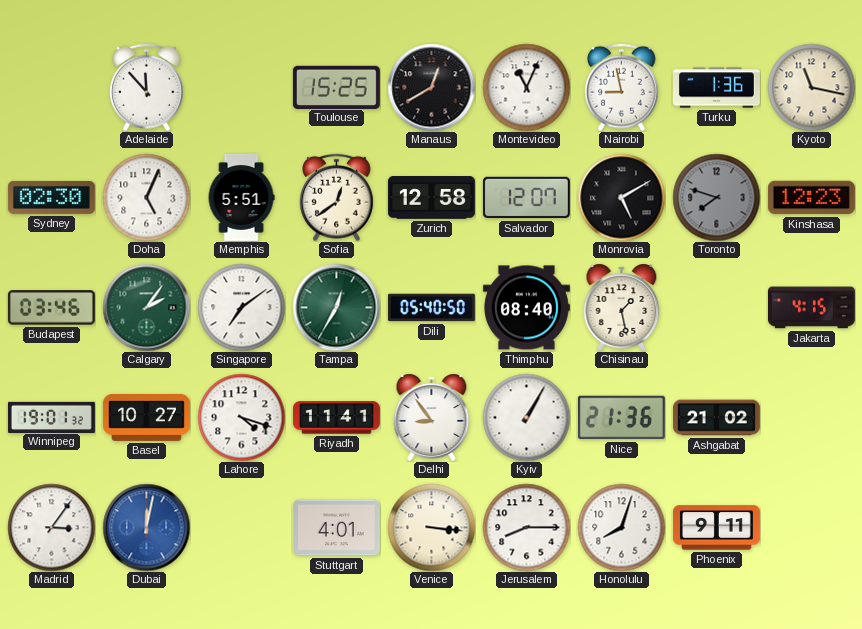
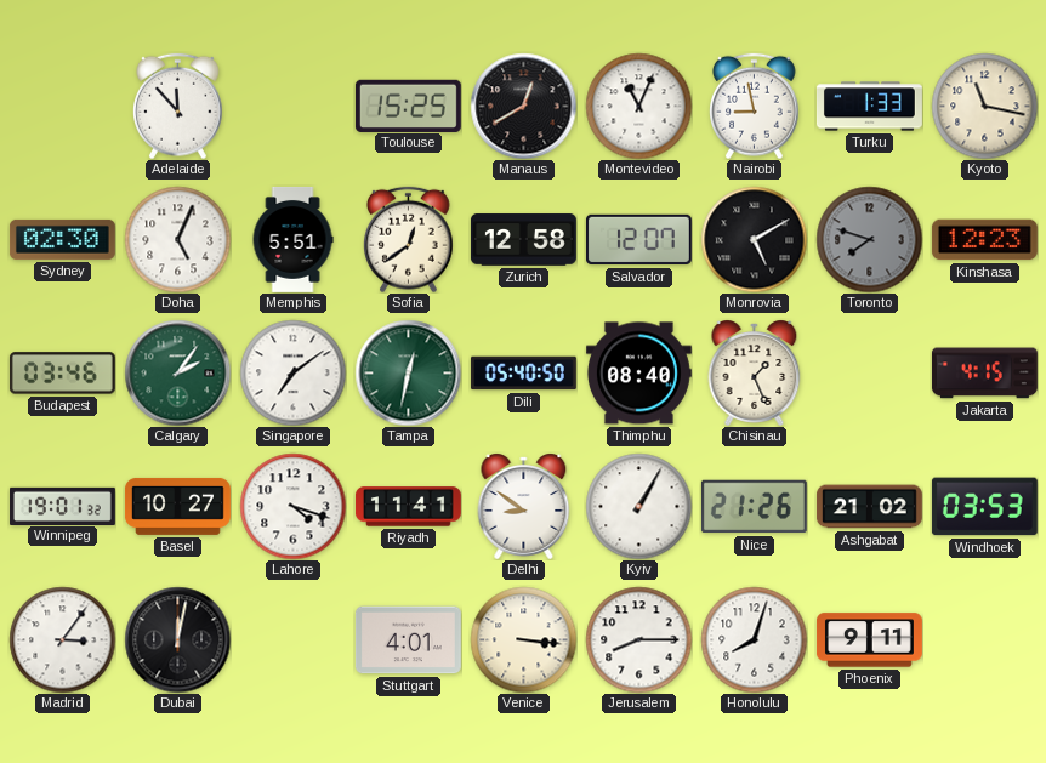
Turku: 1:36 -> 1:33
Tampa: 12:35 -> 12:32
Chisinau: 1:28 -> 1:26
Delhi: 8:54 -> 8:51
Nice: 21:36 -> 21:26
Windhoek: none -> 03:53
Dubai dial: blue -> black
